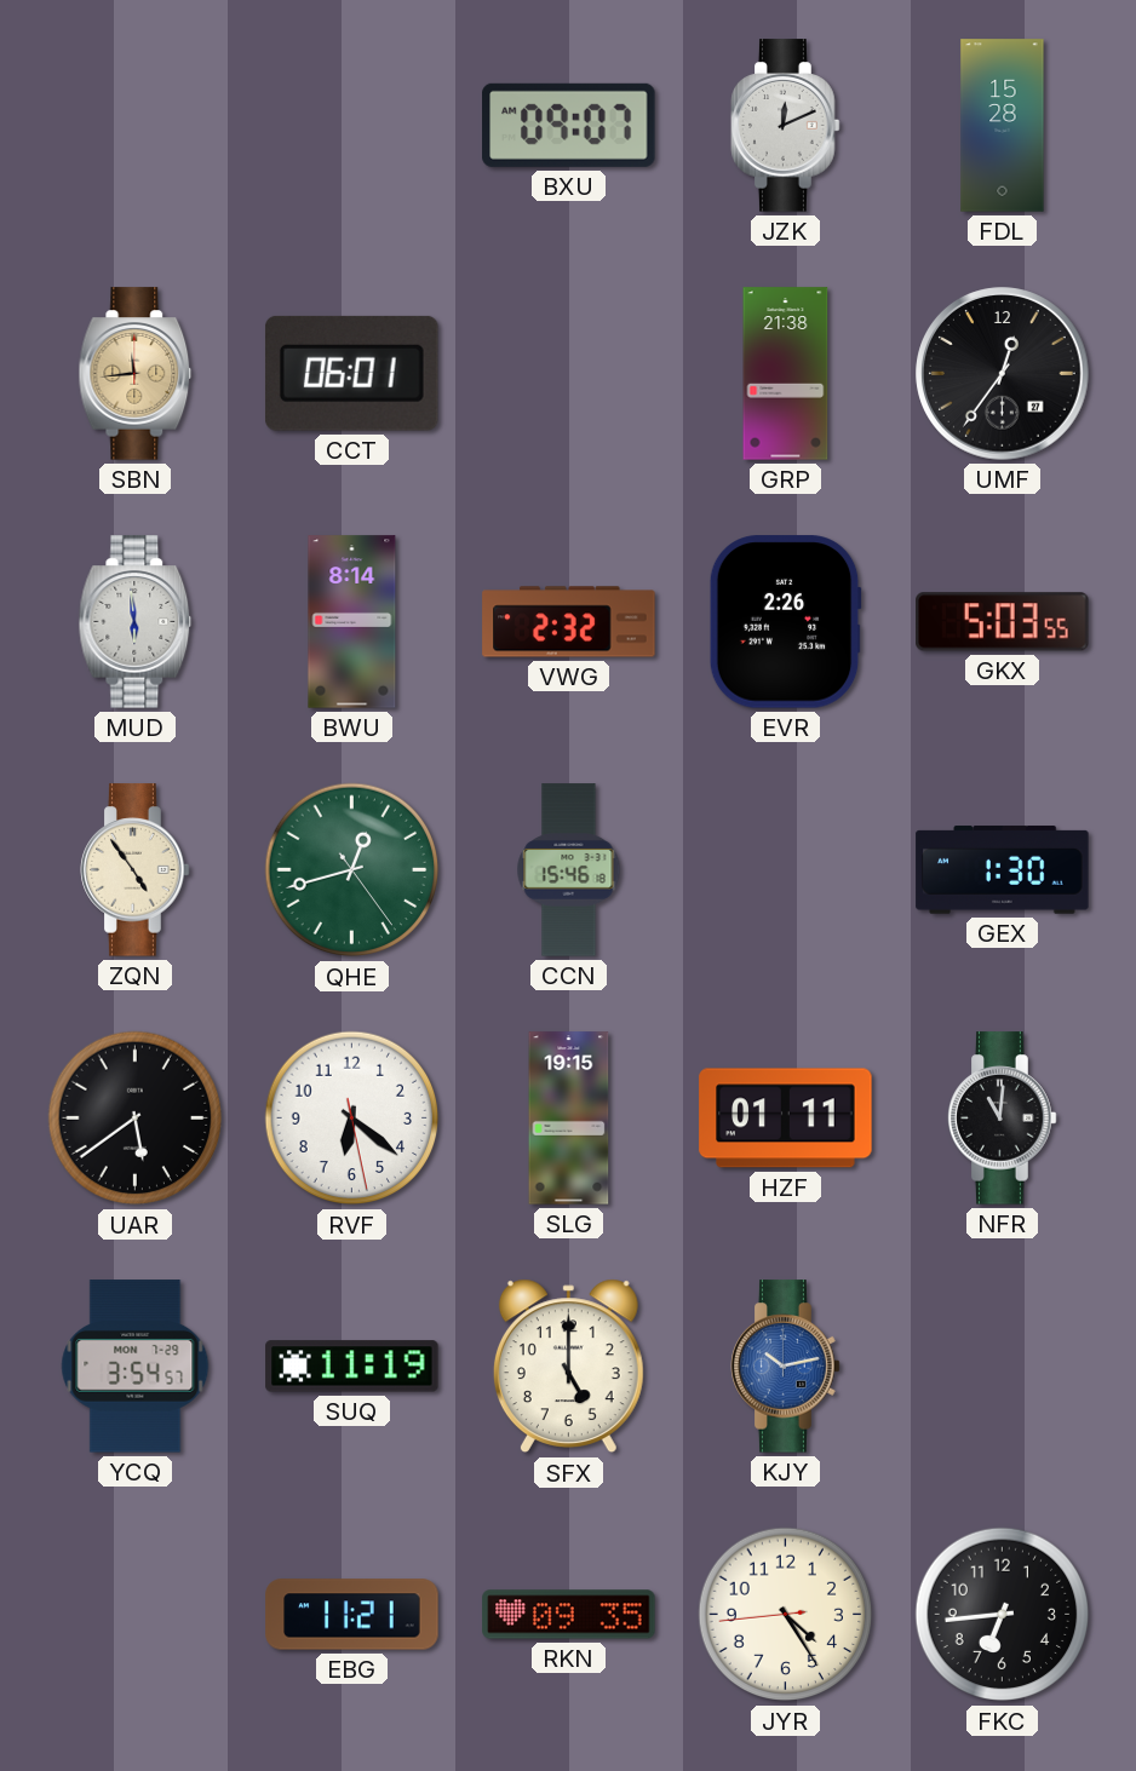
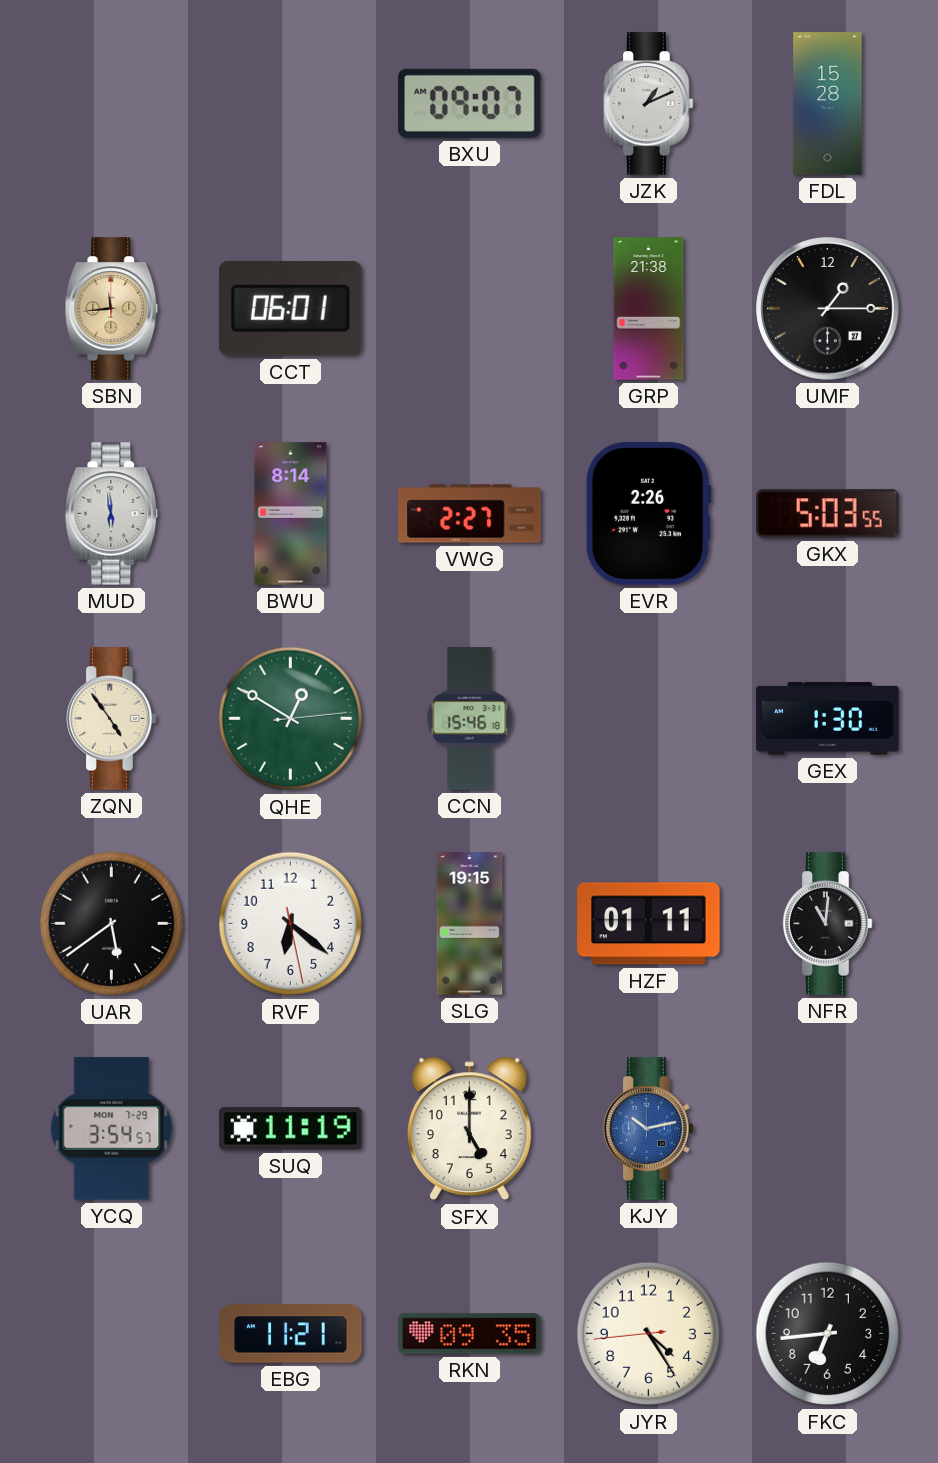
JZK: 12:11 -> 1:11
UMF: 12:36 -> 1:15
VWG: 2:32 -> 2:27
QHE: 12:42 -> 12:50
